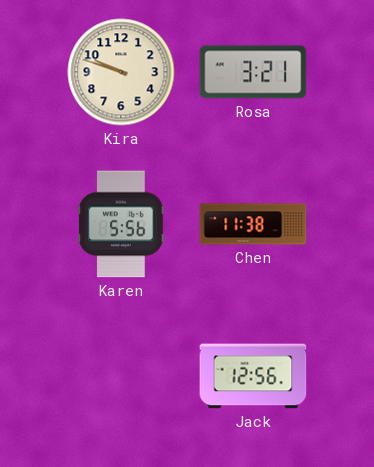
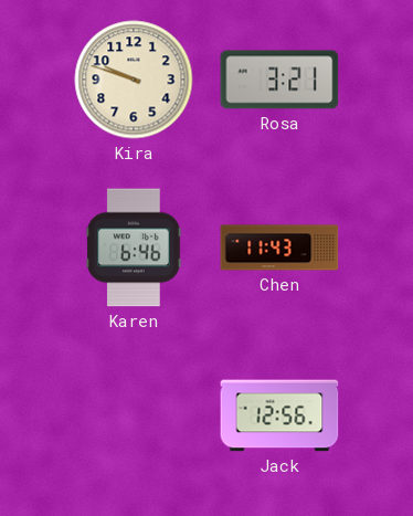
Karen: 5:56 -> 6:46
Chen: 11:38 -> 11:43
